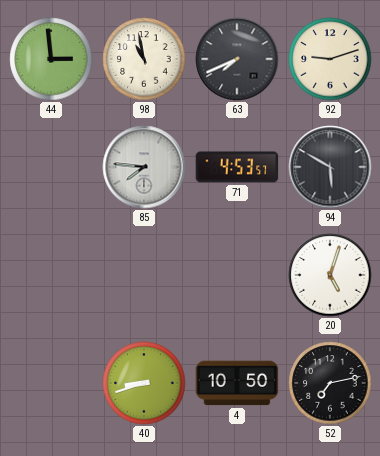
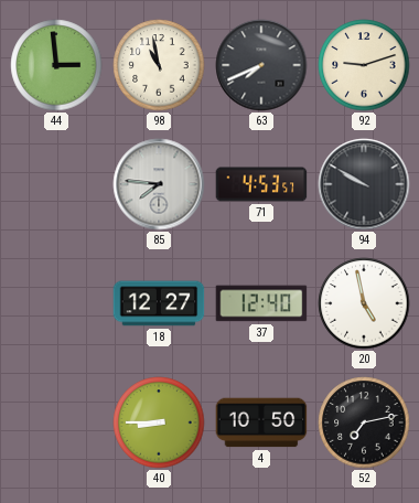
94: 5:50 -> 9:50
18: none -> 12:27
37: none -> 12:40
20: 5:03 -> 4:58
40: 8:42 -> 8:45
